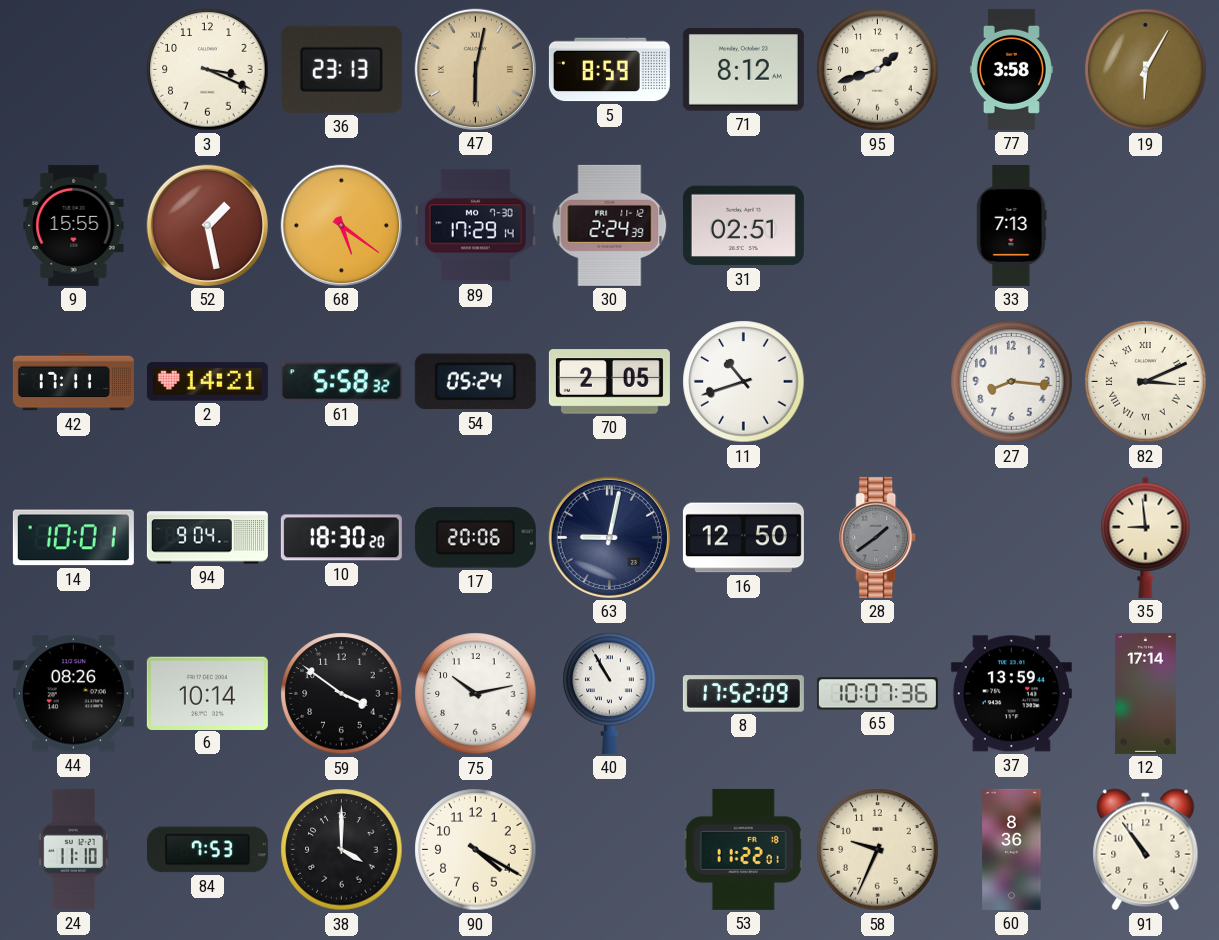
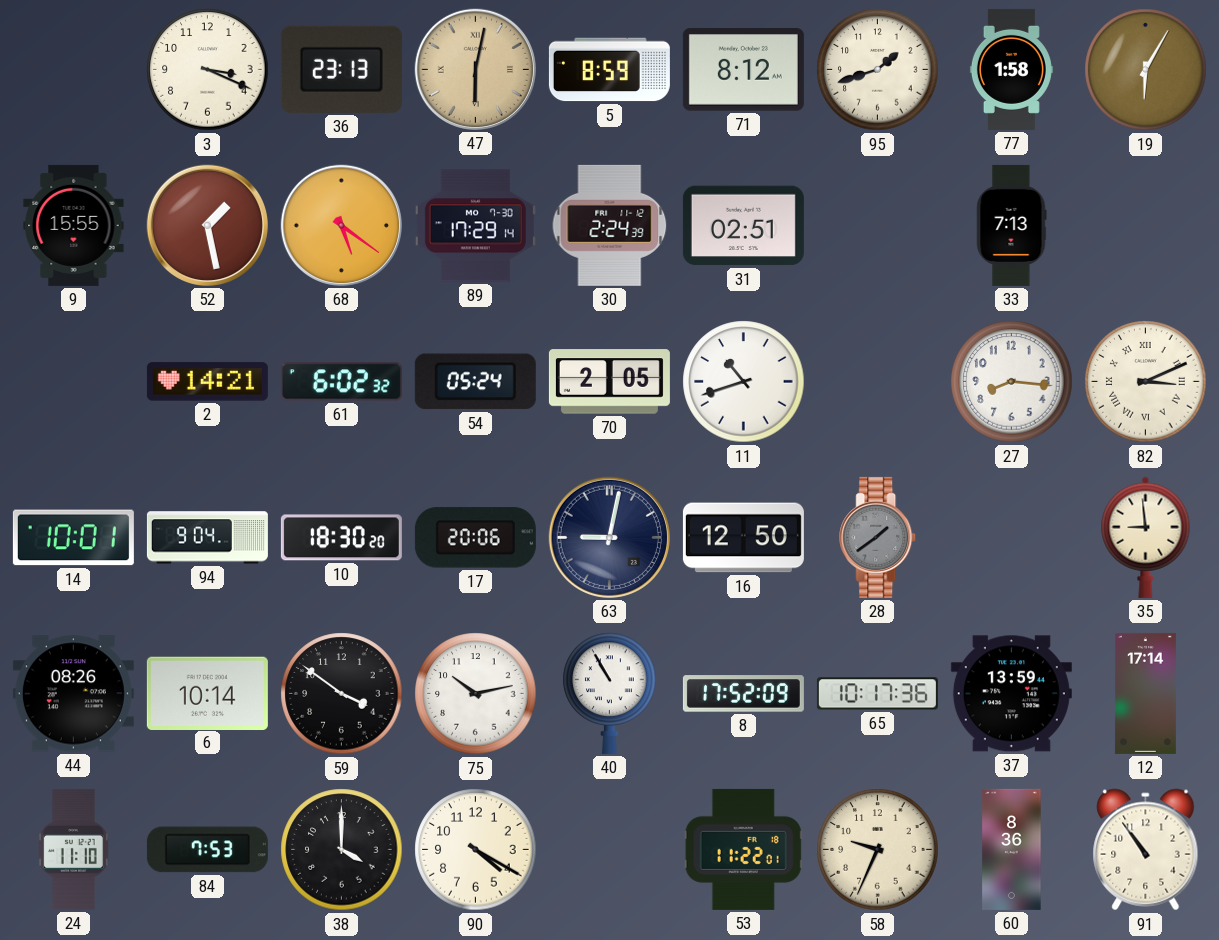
77: 3:58 -> 1:58
42: 17:11 -> none
61: 5:58 -> 6:02
65: 10:07 -> 10:17
